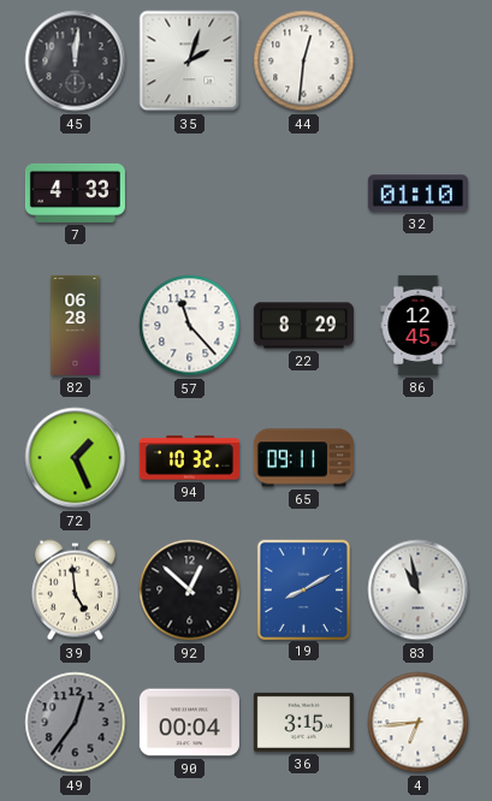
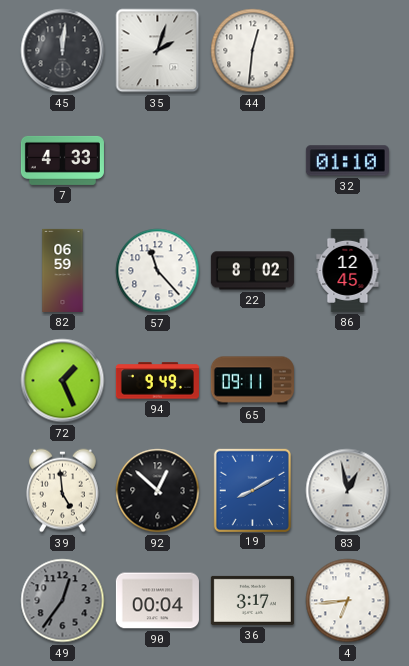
82: 06:28 -> 06:59
22: 8:29 -> 8:02
94: 10:32 -> 9:49
83: 10:58 -> 12:58
36: 3:15 -> 3:17
